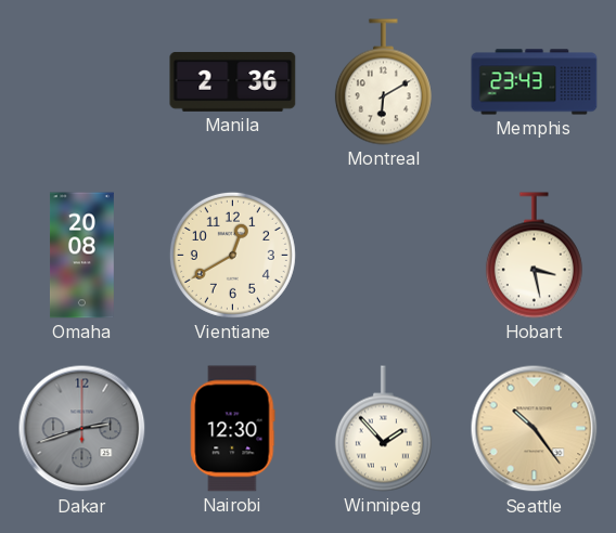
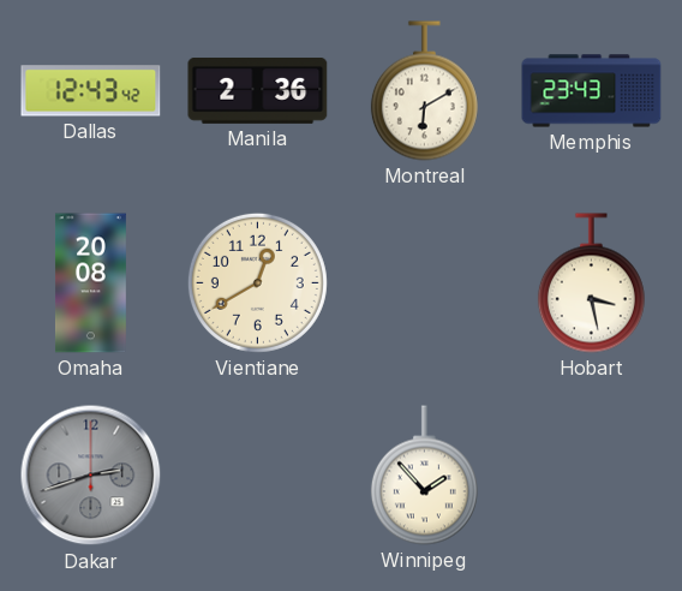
Dallas: none -> 12:43
Nairobi: 12:30 -> none
Seattle: 10:24 -> none
